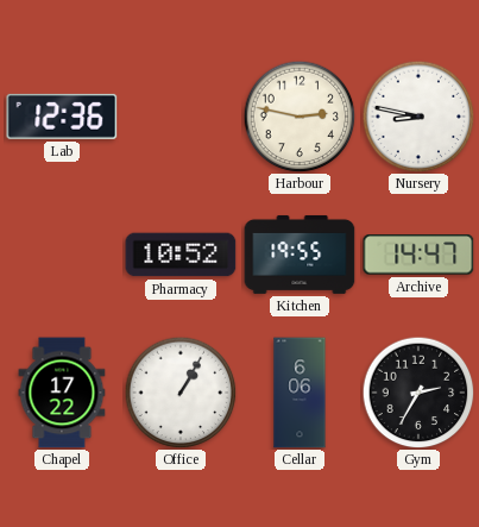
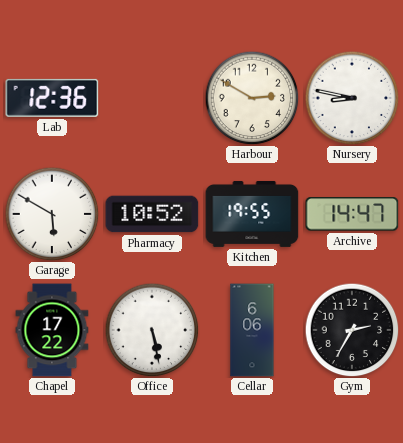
Harbour: 2:47 -> 2:50
Garage: none -> 5:50
Office: 1:05 -> 5:28
